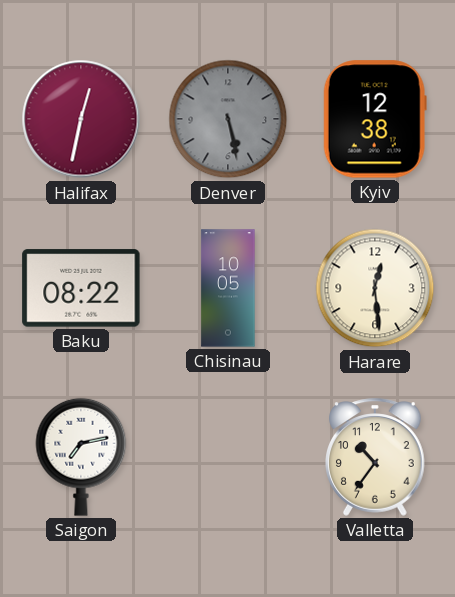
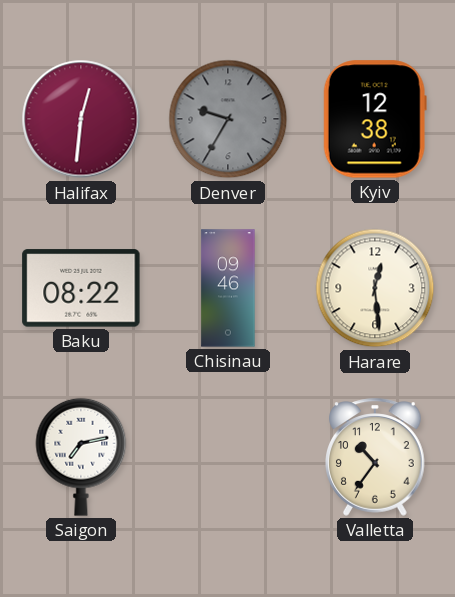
Halifax: 12:32 -> 12:31
Denver: 5:28 -> 9:35
Chisinau: 10:05 -> 09:46
